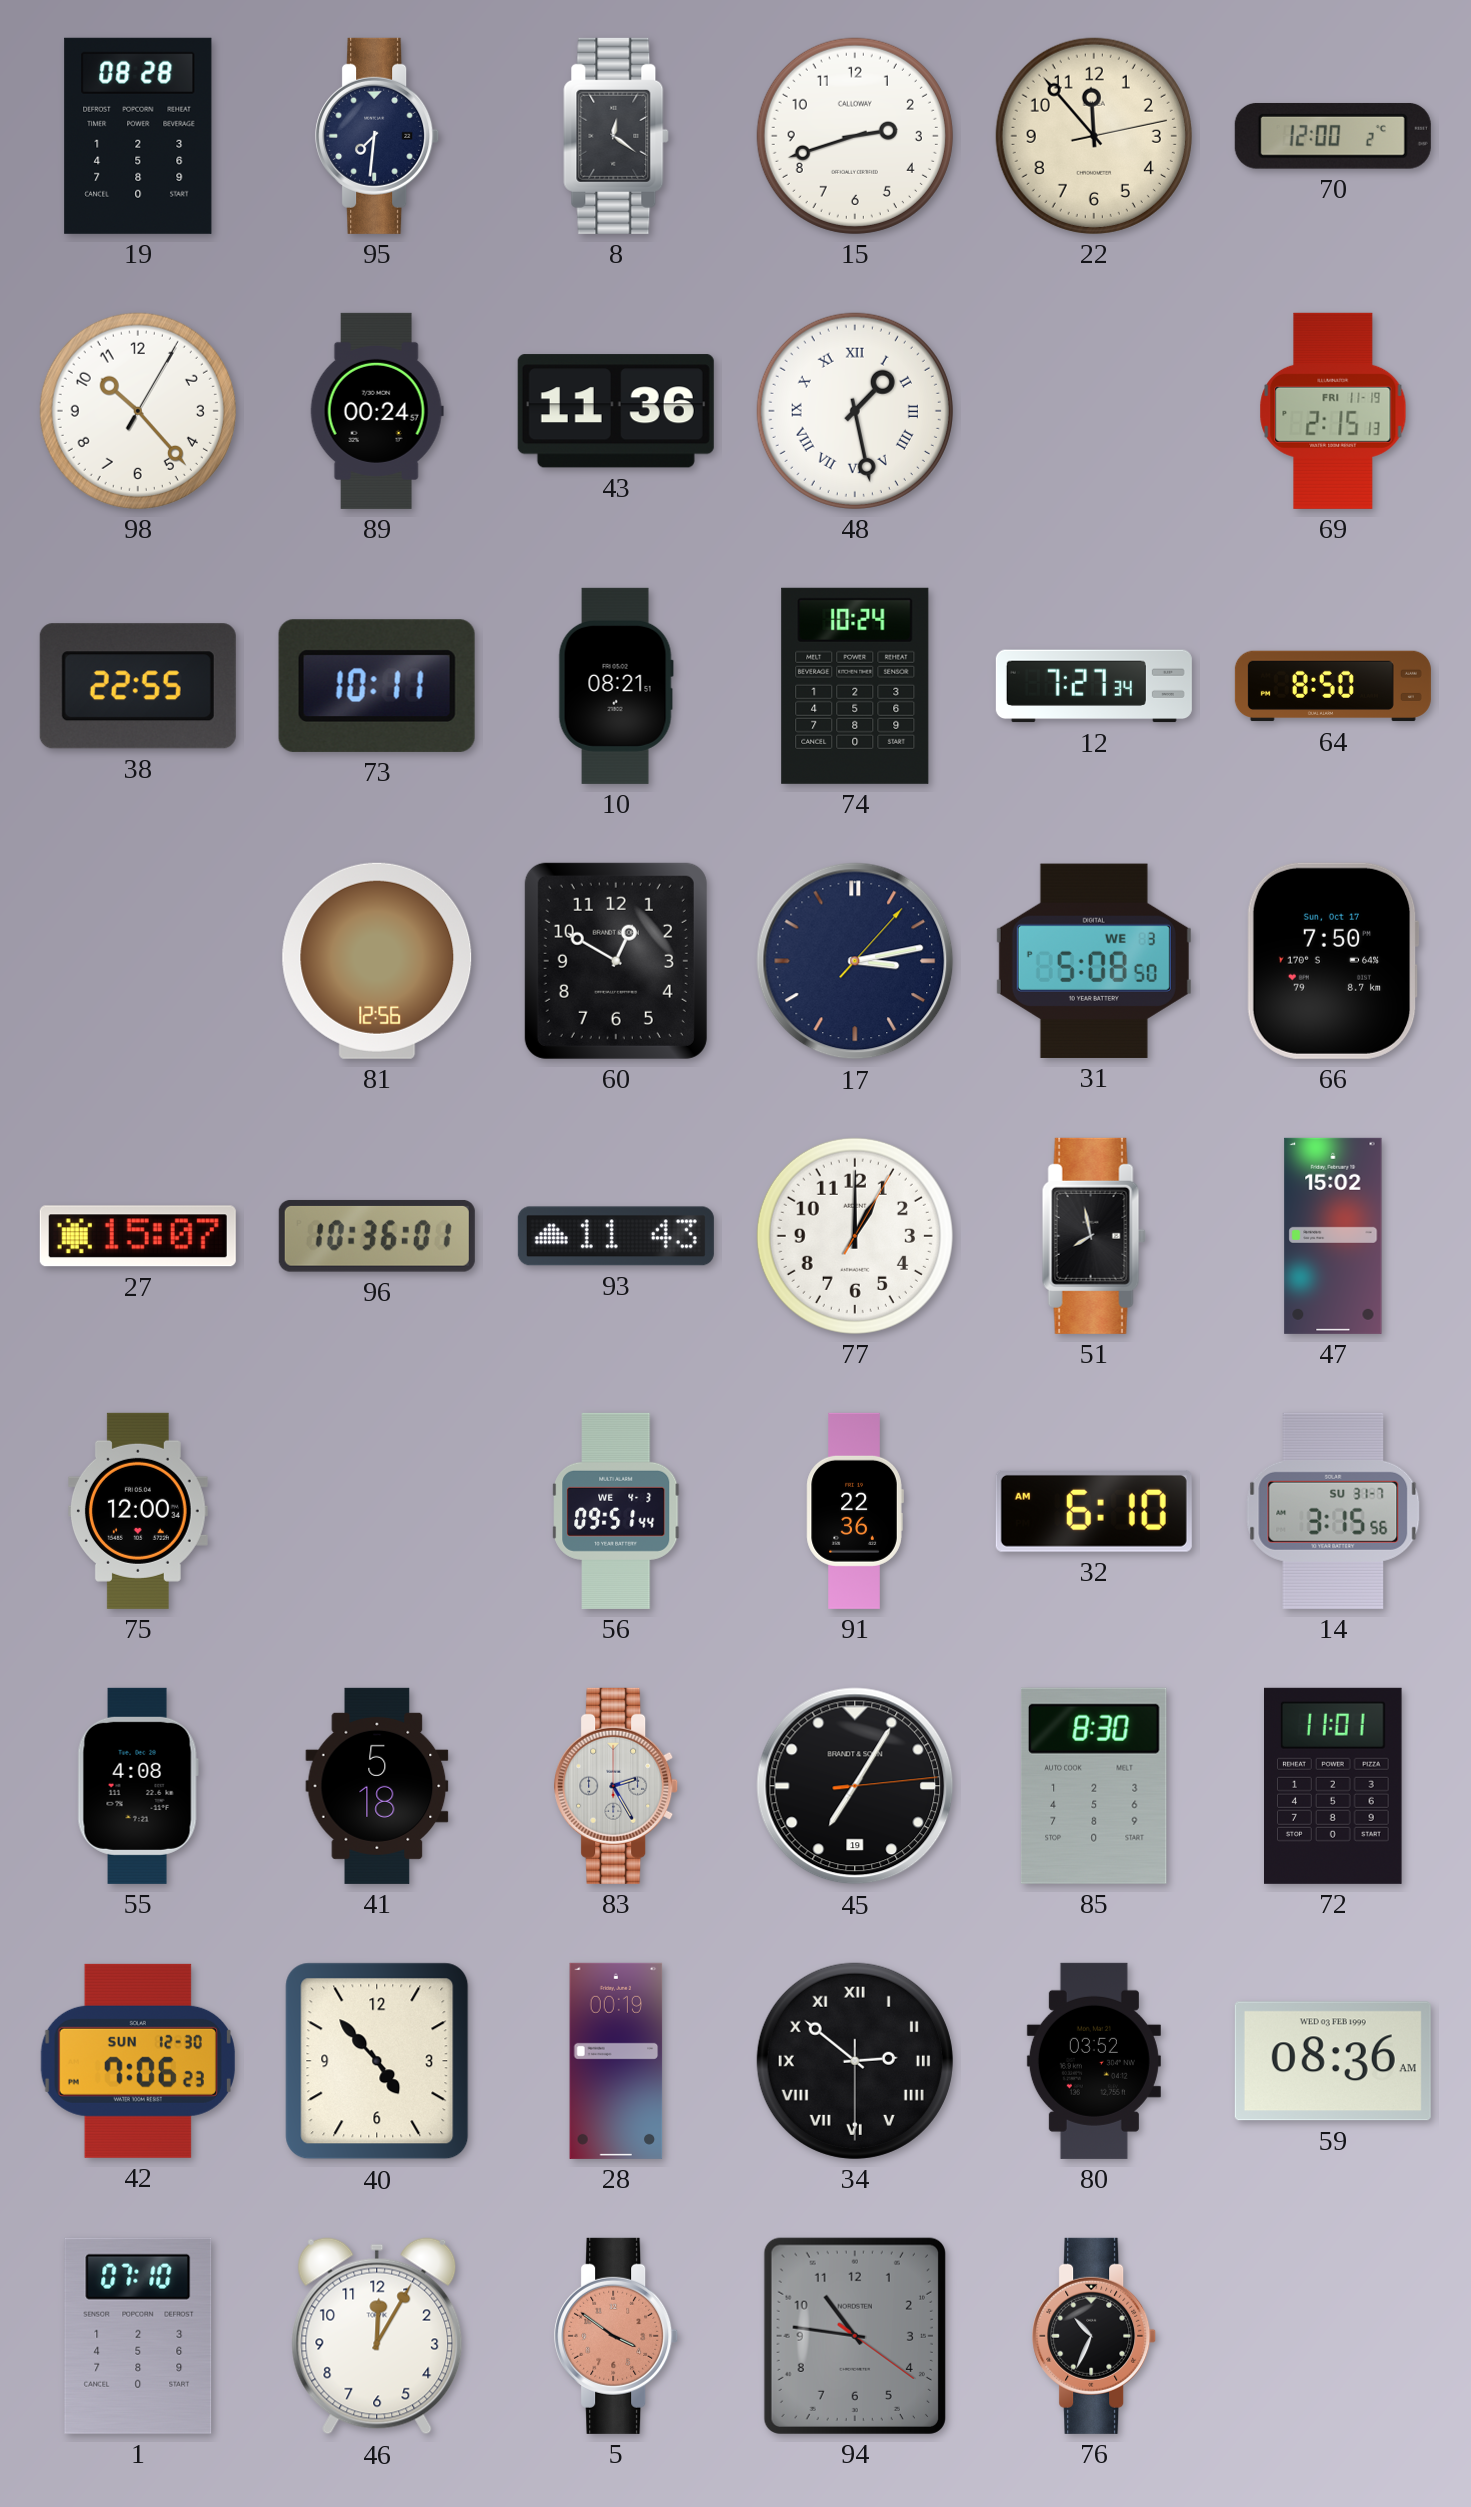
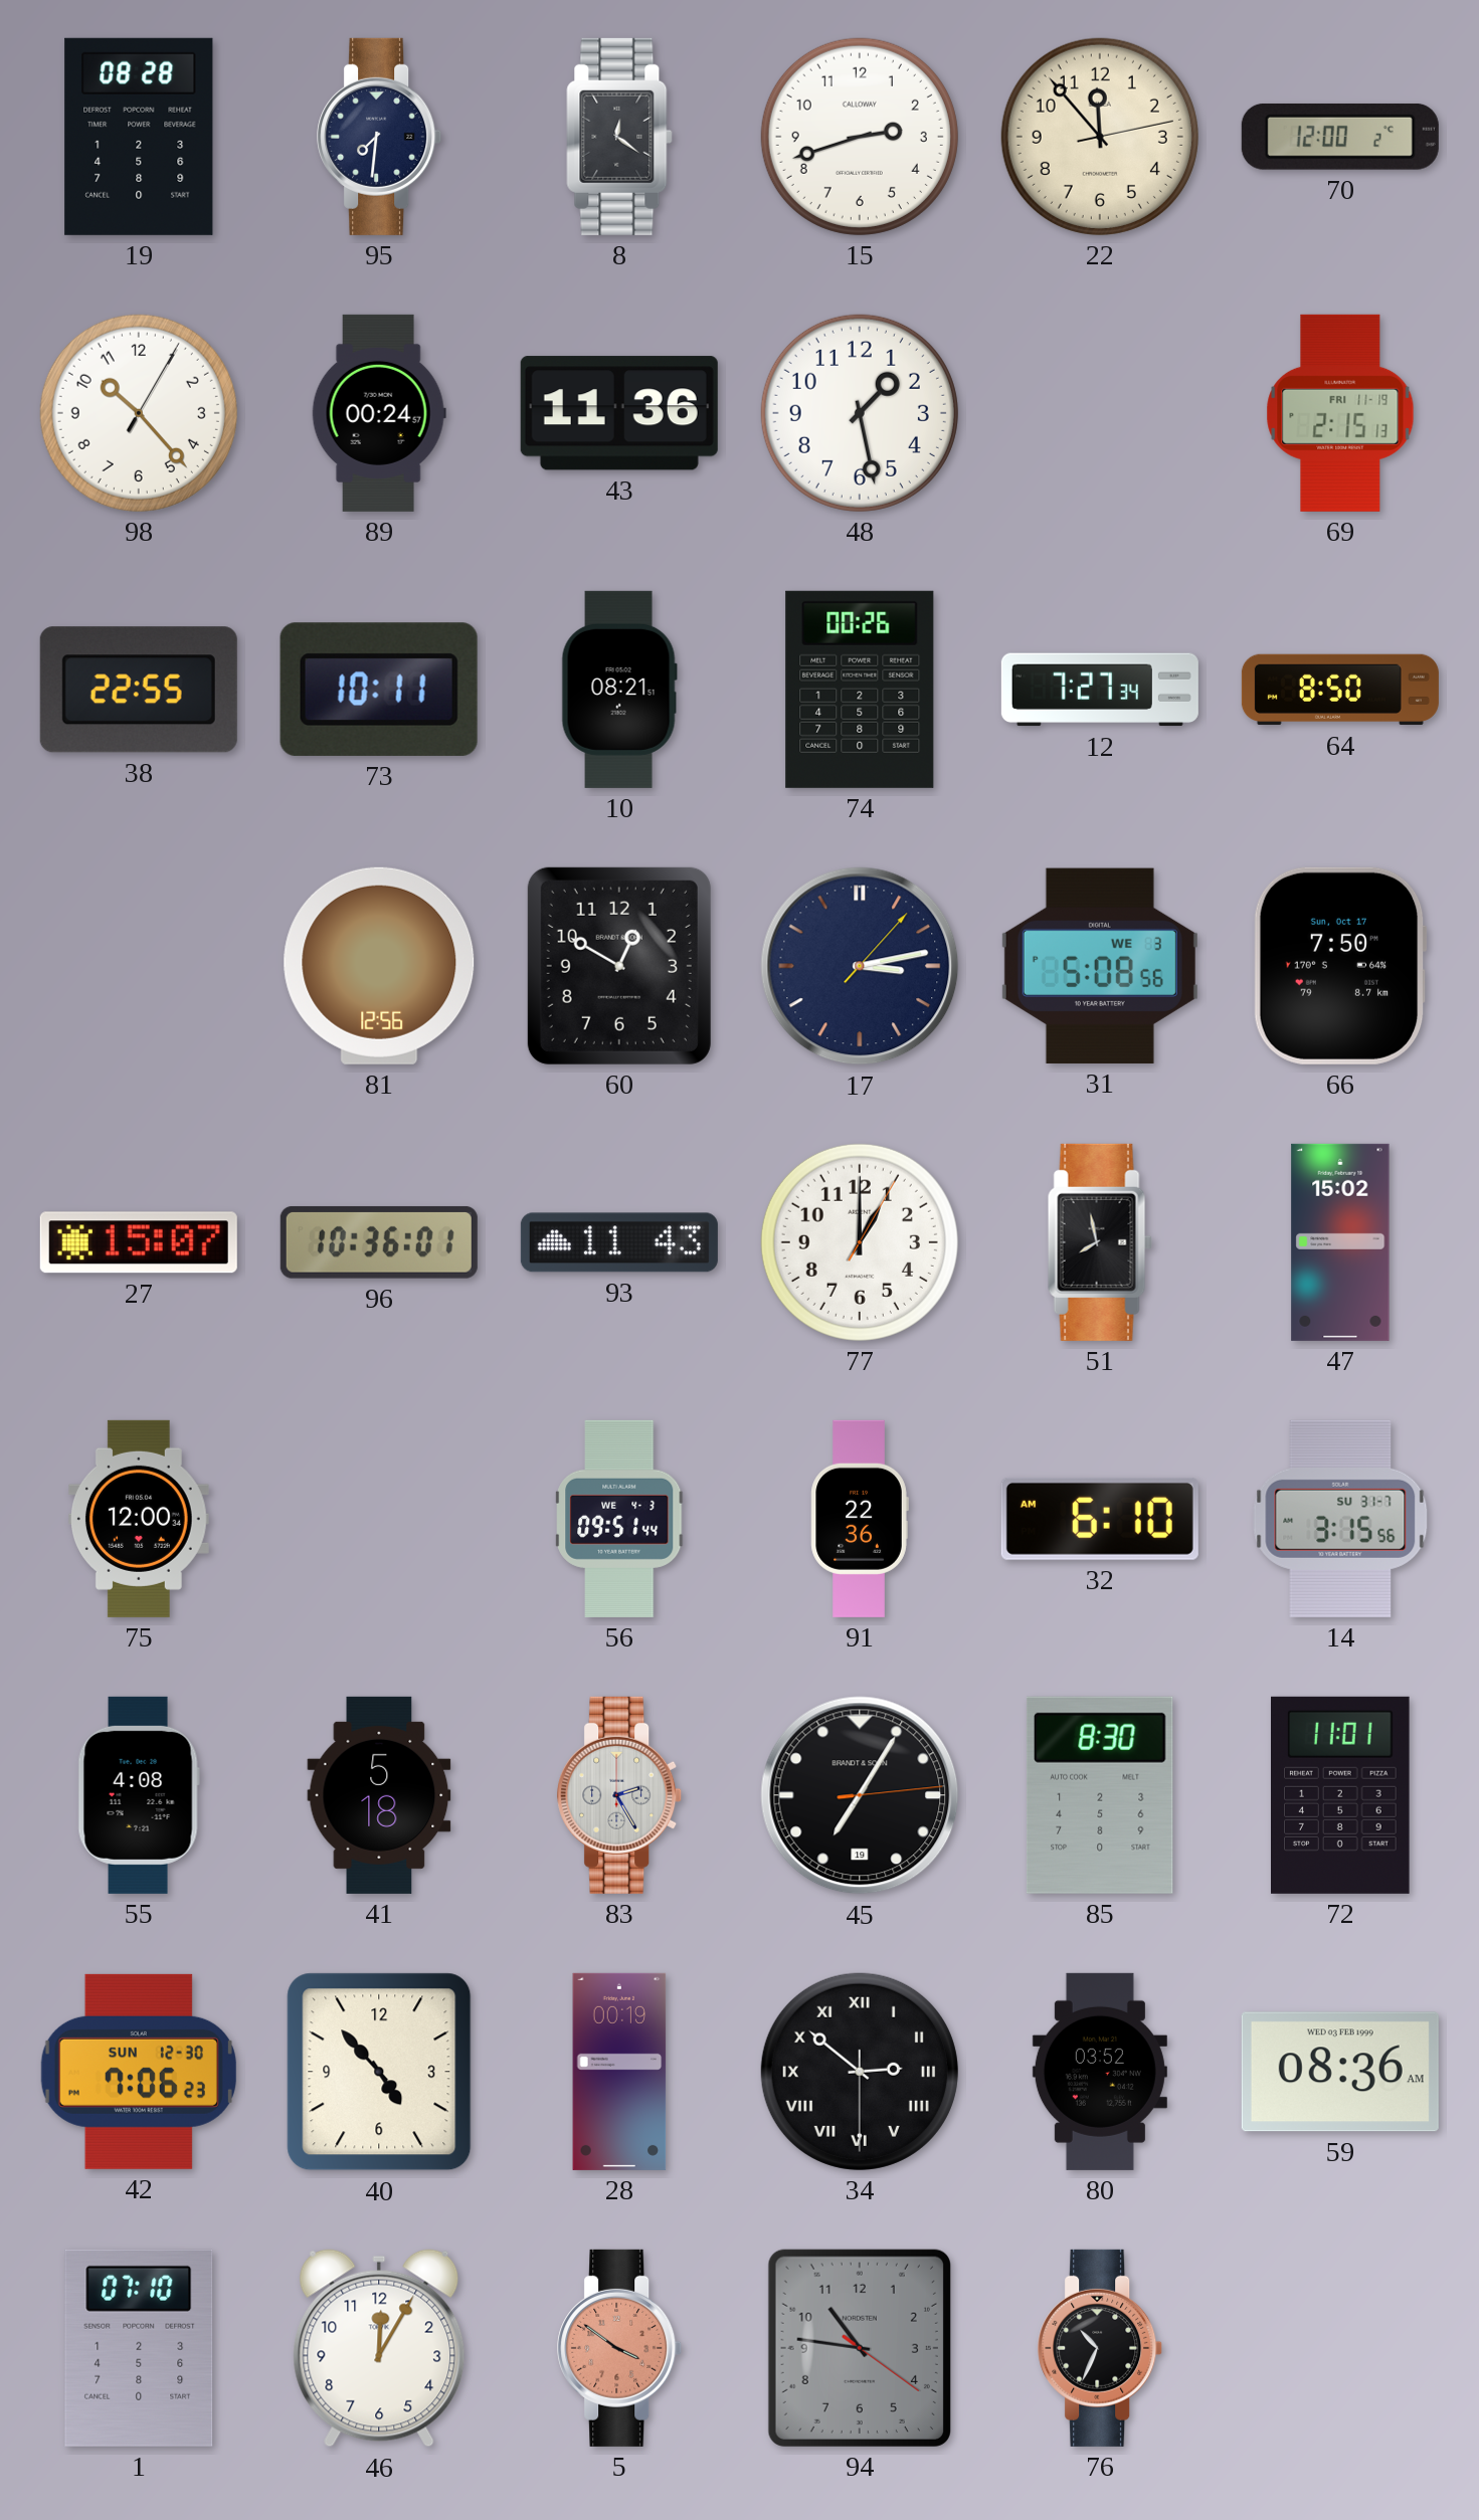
48 numerals: Roman -> Arabic
74: 10:24 -> 00:26
31: 5:08:50 -> 5:08:56
